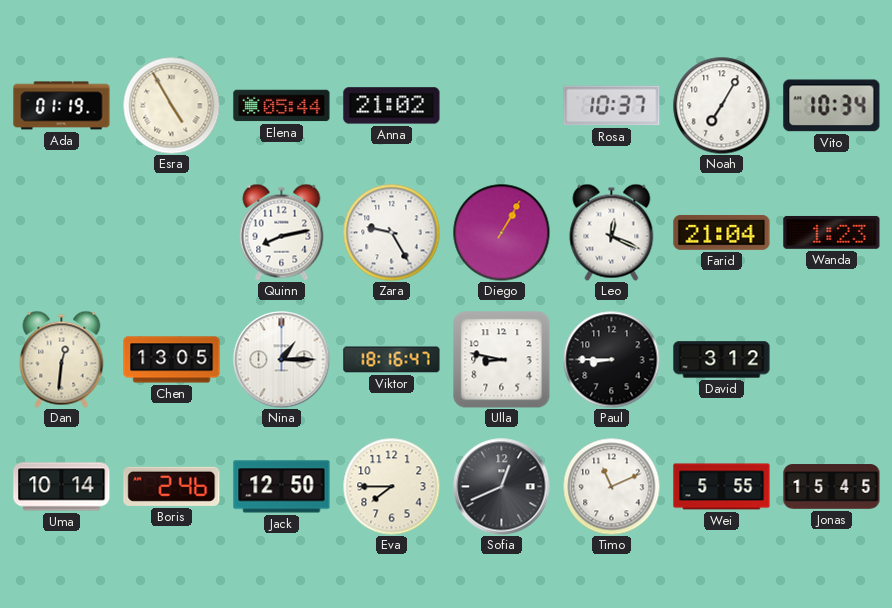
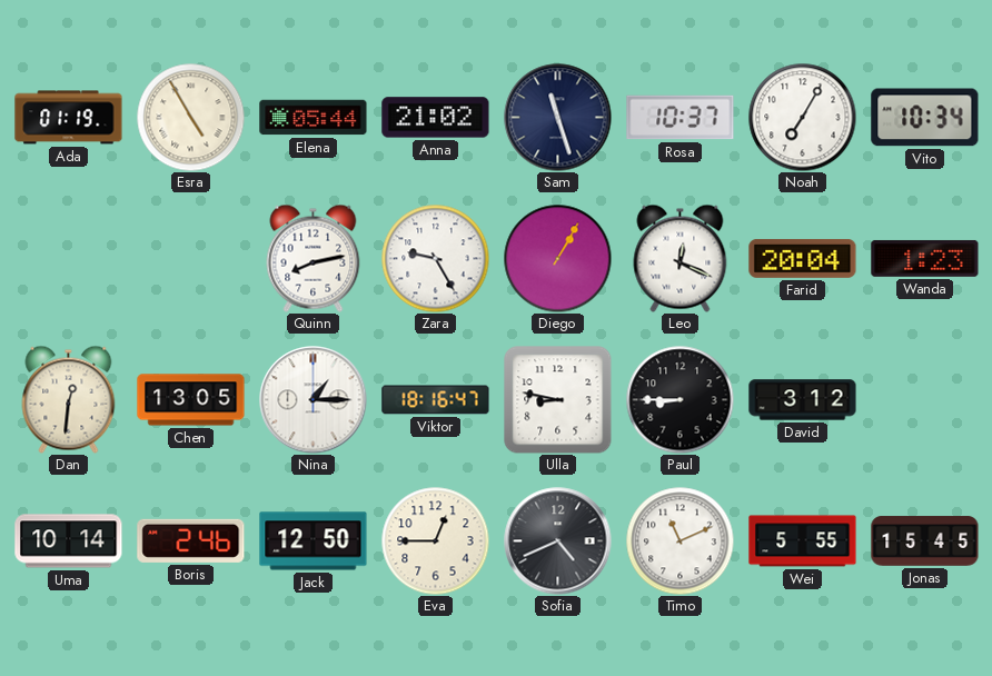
Sam: none -> 11:27
Farid: 21:04 -> 20:04
Eva: 7:45 -> 12:45
Sofia: 12:41 -> 4:41
